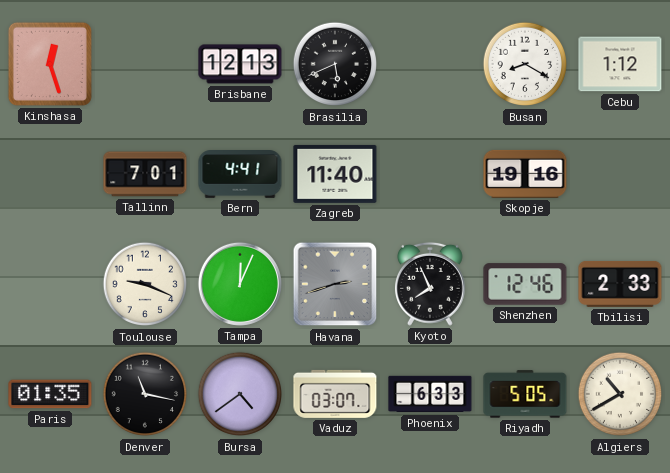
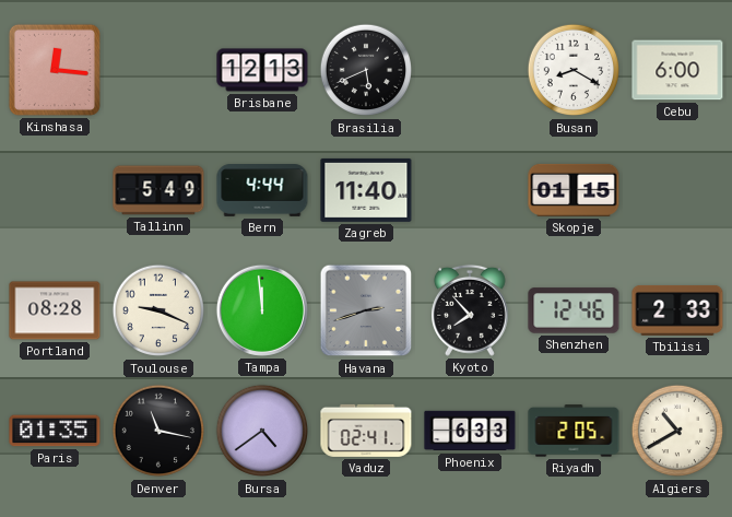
Kinshasa: 12:27 -> 12:16
Cebu: 1:12 -> 6:00
Tallinn: 7:01 -> 5:49
Bern: 4:41 -> 4:44
Skopje: 19:16 -> 01:15
Portland: none -> 08:28
Tampa: 12:04 -> 11:59
Kyoto: 7:56 -> 7:53
Vaduz: 03:07 -> 02:41
Riyadh: 5:05 -> 2:05
